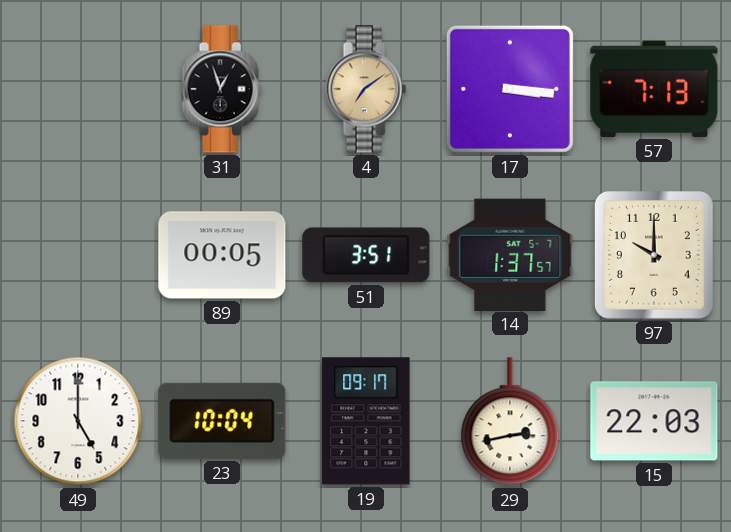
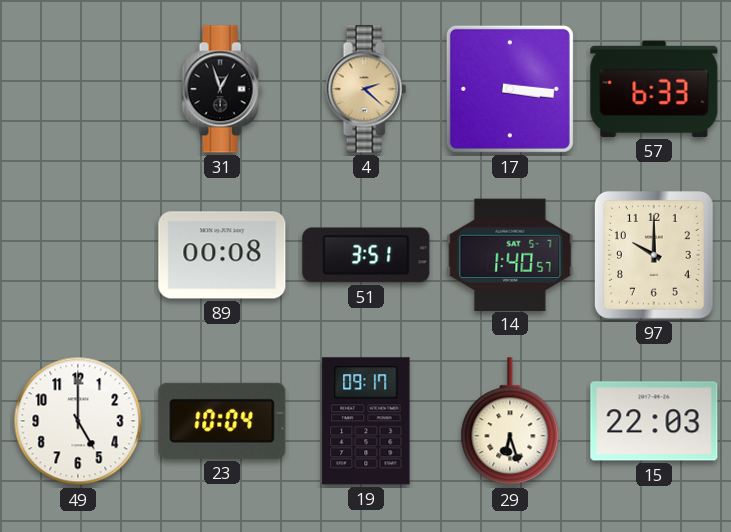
4: 7:09 -> 2:22
57: 7:13 -> 6:33
89: 00:05 -> 00:08
14: 1:37 -> 1:40
29: 2:43 -> 6:27
